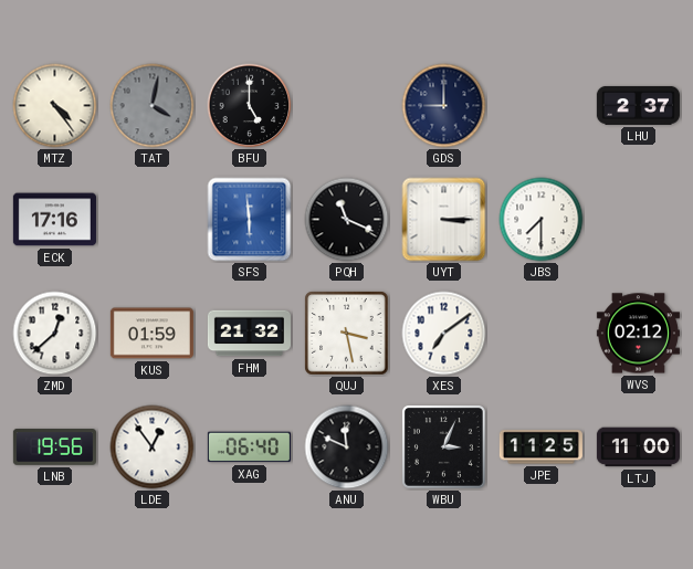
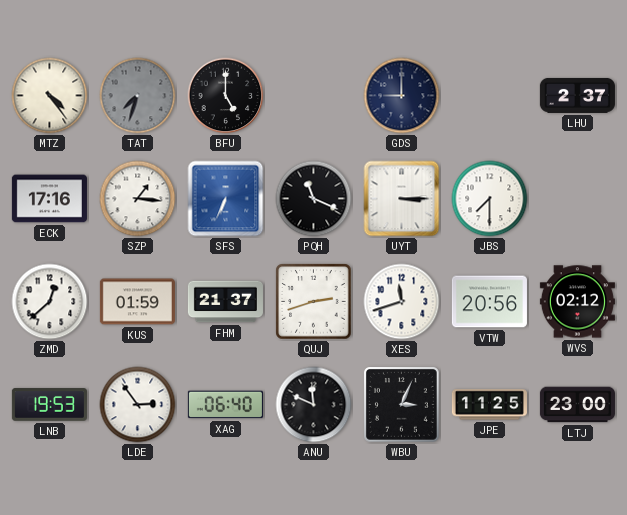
TAT: 4:02 -> 7:33
SZP: none -> 1:16
SFS: 5:59 -> 6:34
FHM: 21:32 -> 21:37
QUJ: 3:28 -> 2:42
XES: 7:09 -> 11:42
VTW: none -> 20:56
LNB: 19:56 -> 19:53
LDE: 12:54 -> 2:54
LTJ: 11:00 -> 23:00
